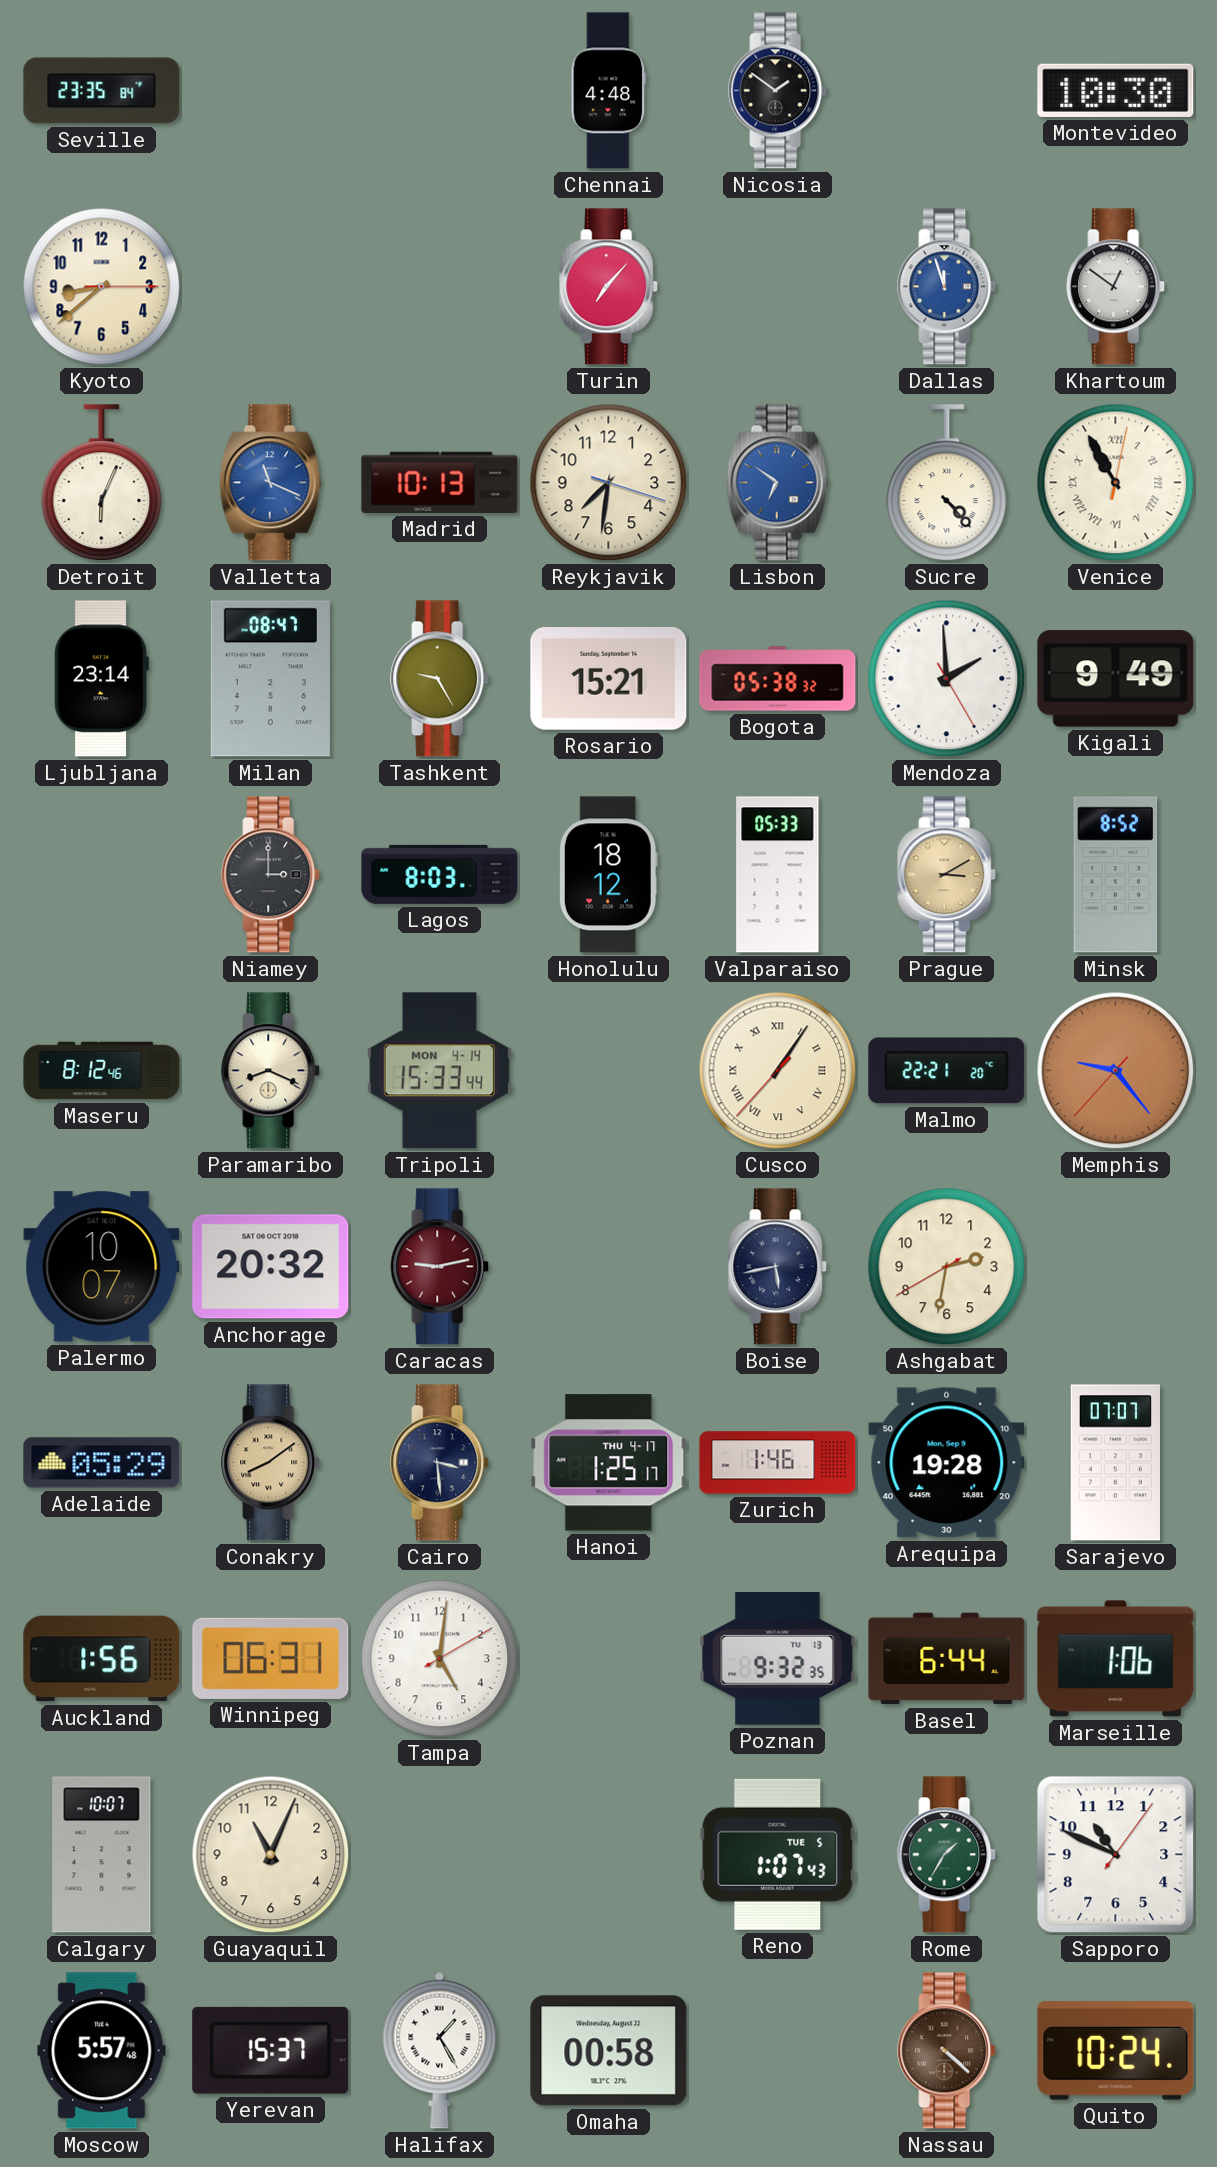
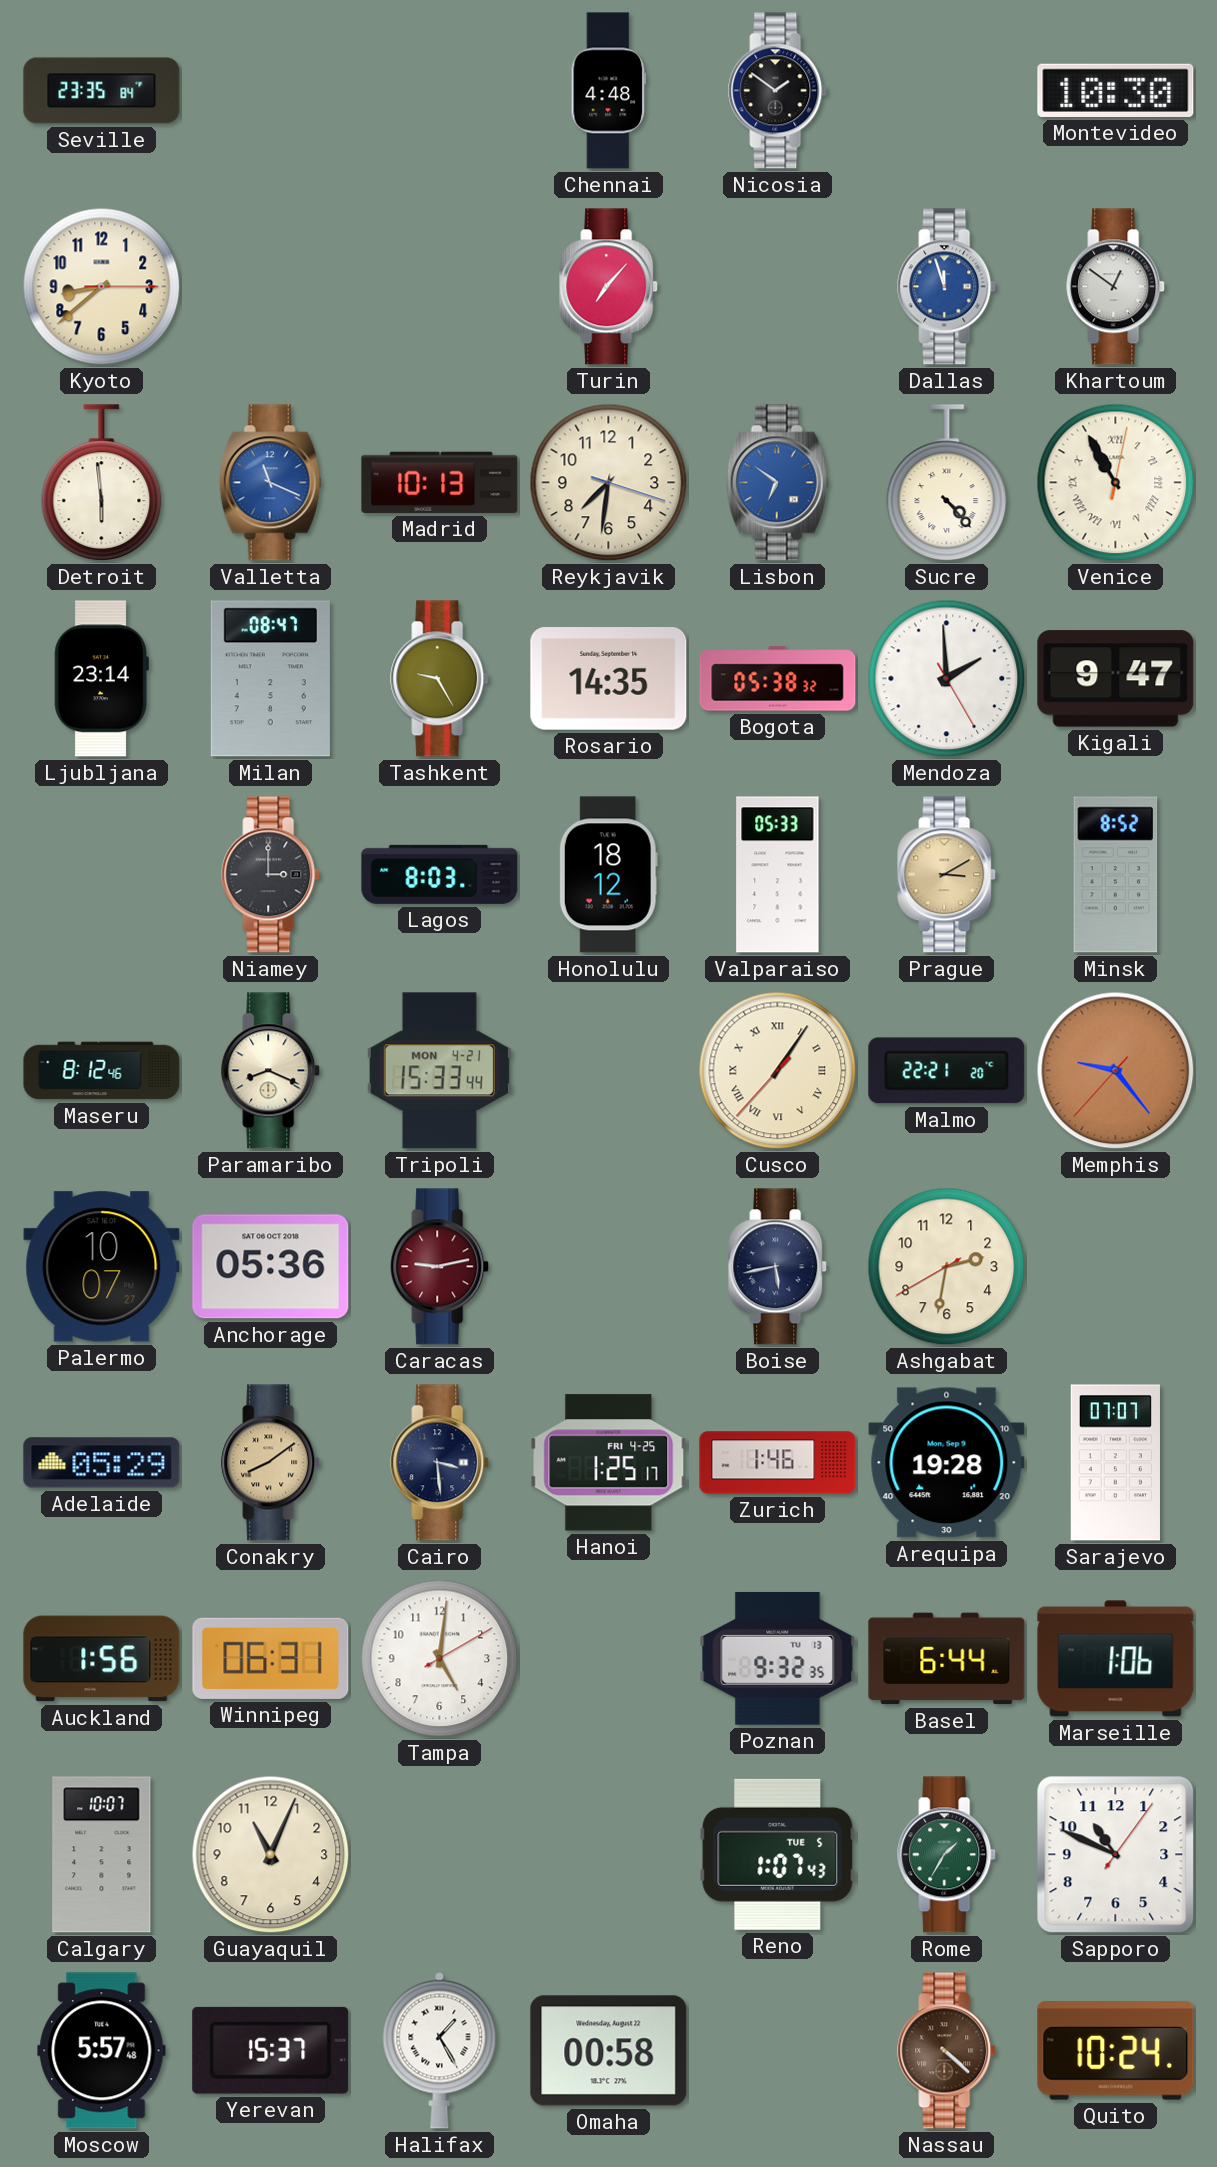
Detroit: 6:04 -> 5:59
Rosario: 15:21 -> 14:35
Kigali: 9:49 -> 9:47
Tripoli date: MON 4-14 -> MON 4-21
Anchorage: 20:32 -> 05:36
Hanoi date: THU 4-17 -> FRI 4-25
